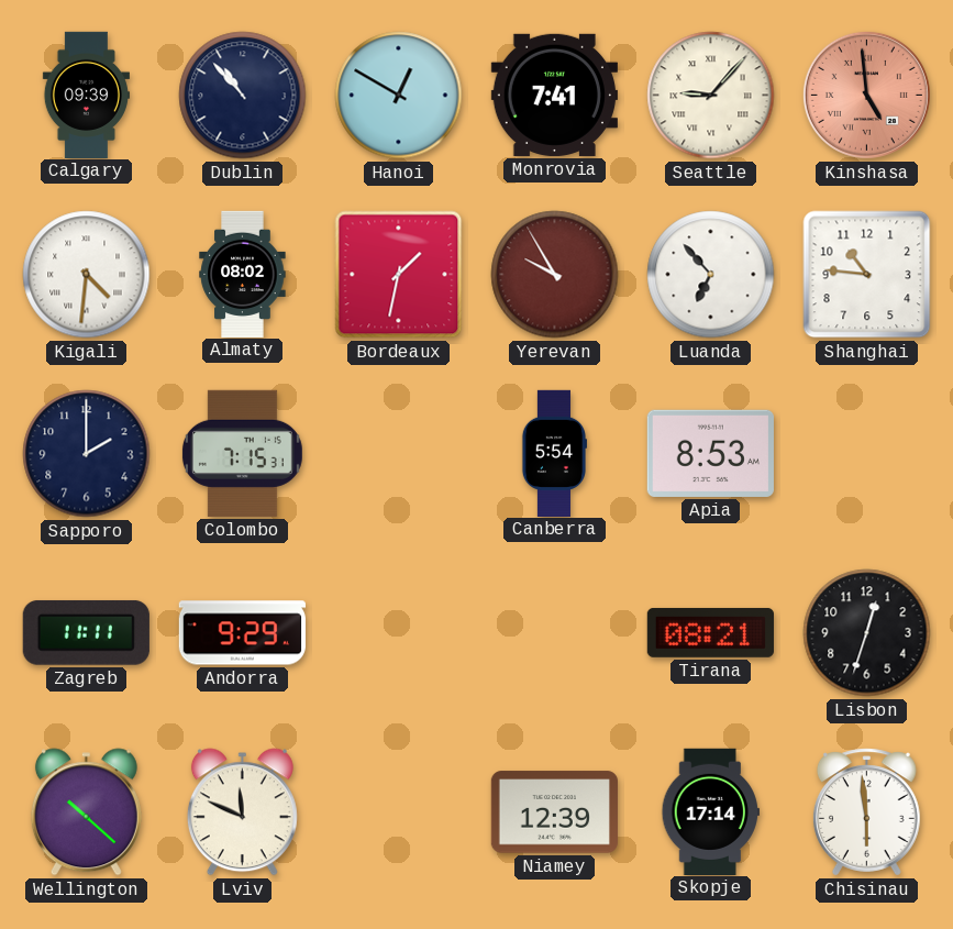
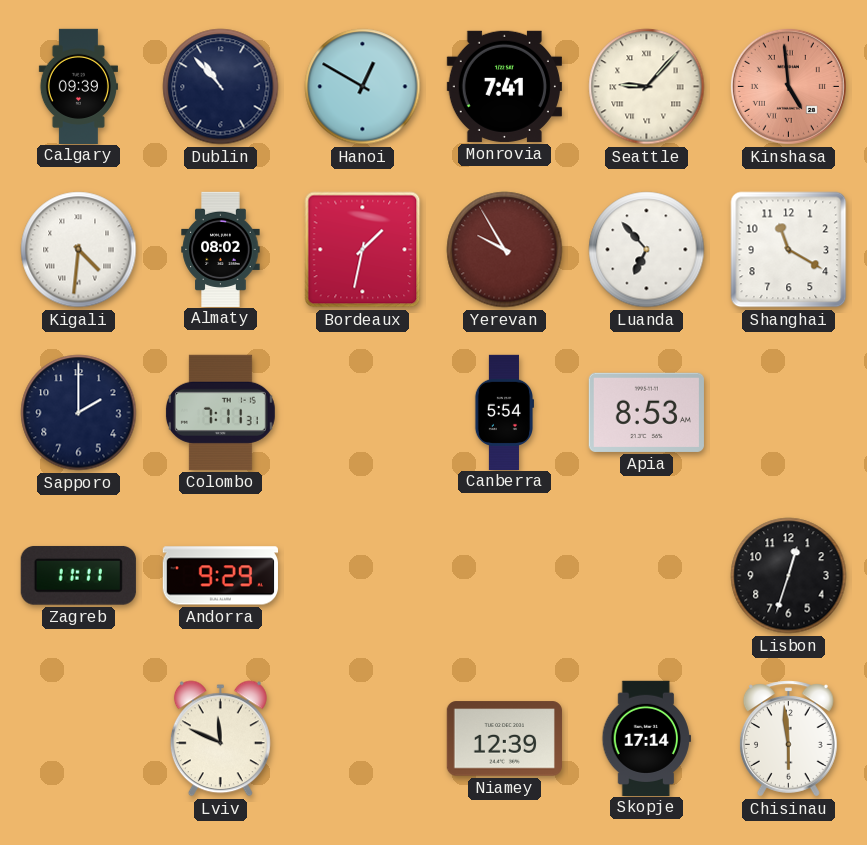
Shanghai: 10:46 -> 11:20
Colombo: 7:15 -> 7:11
Tirana: 08:21 -> none
Wellington: 10:22 -> none
